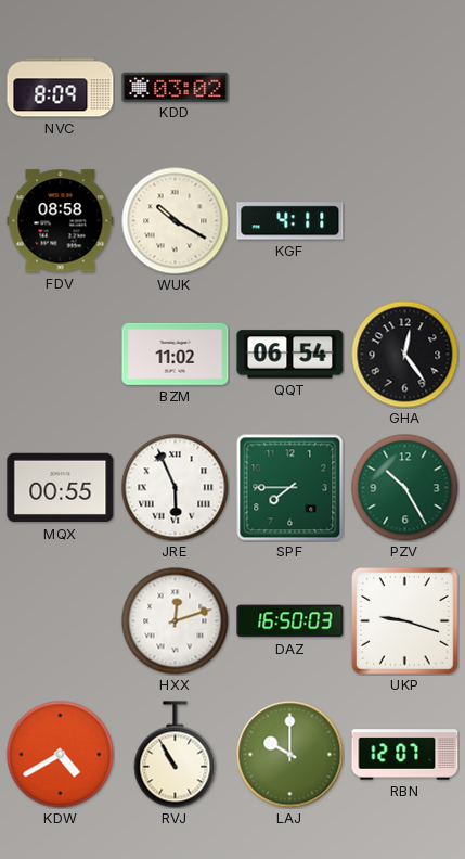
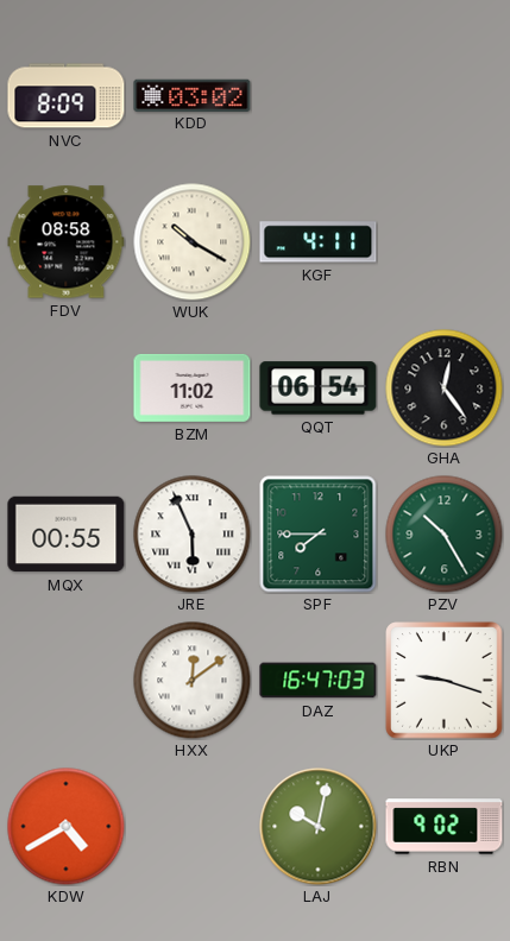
HXX: 12:12 -> 12:09
DAZ: 16:50 -> 16:47
RVJ: 10:55 -> none
LAJ: 10:00 -> 10:02
RBN: 12:07 -> 9:02
